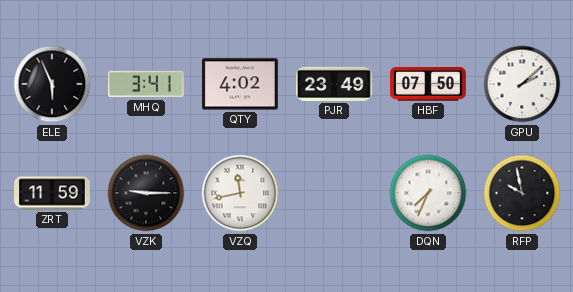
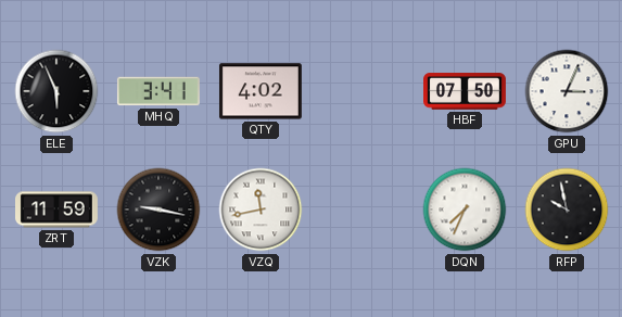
PJR: 23:49 -> none
GPU: 2:08 -> 3:04
VZK: 9:15 -> 9:17
